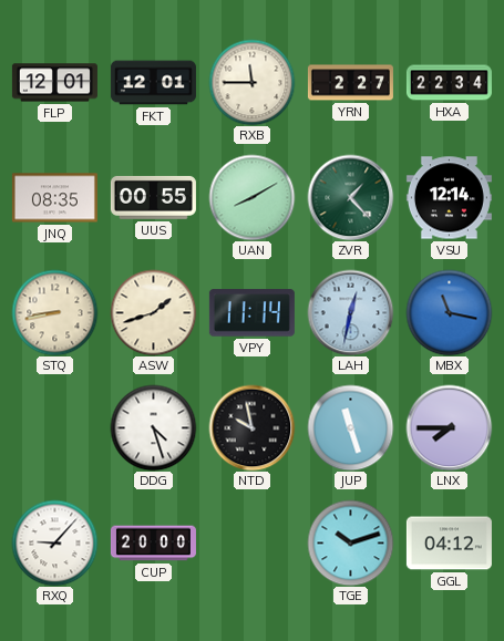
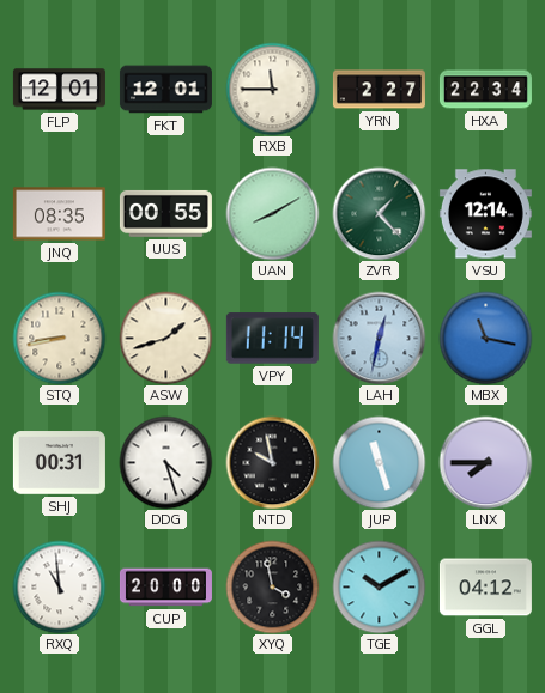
SHJ: none -> 00:31
RXQ: 9:07 -> 10:59
XYQ: none -> 3:58
TGE: 10:12 -> 10:10
